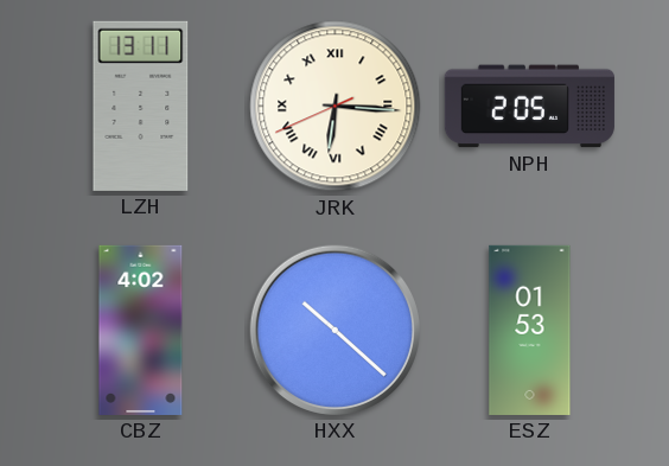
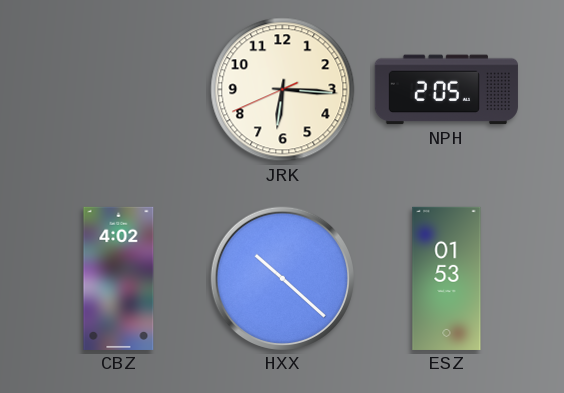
LZH: 13:11 -> none
JRK numerals: Roman -> Arabic
